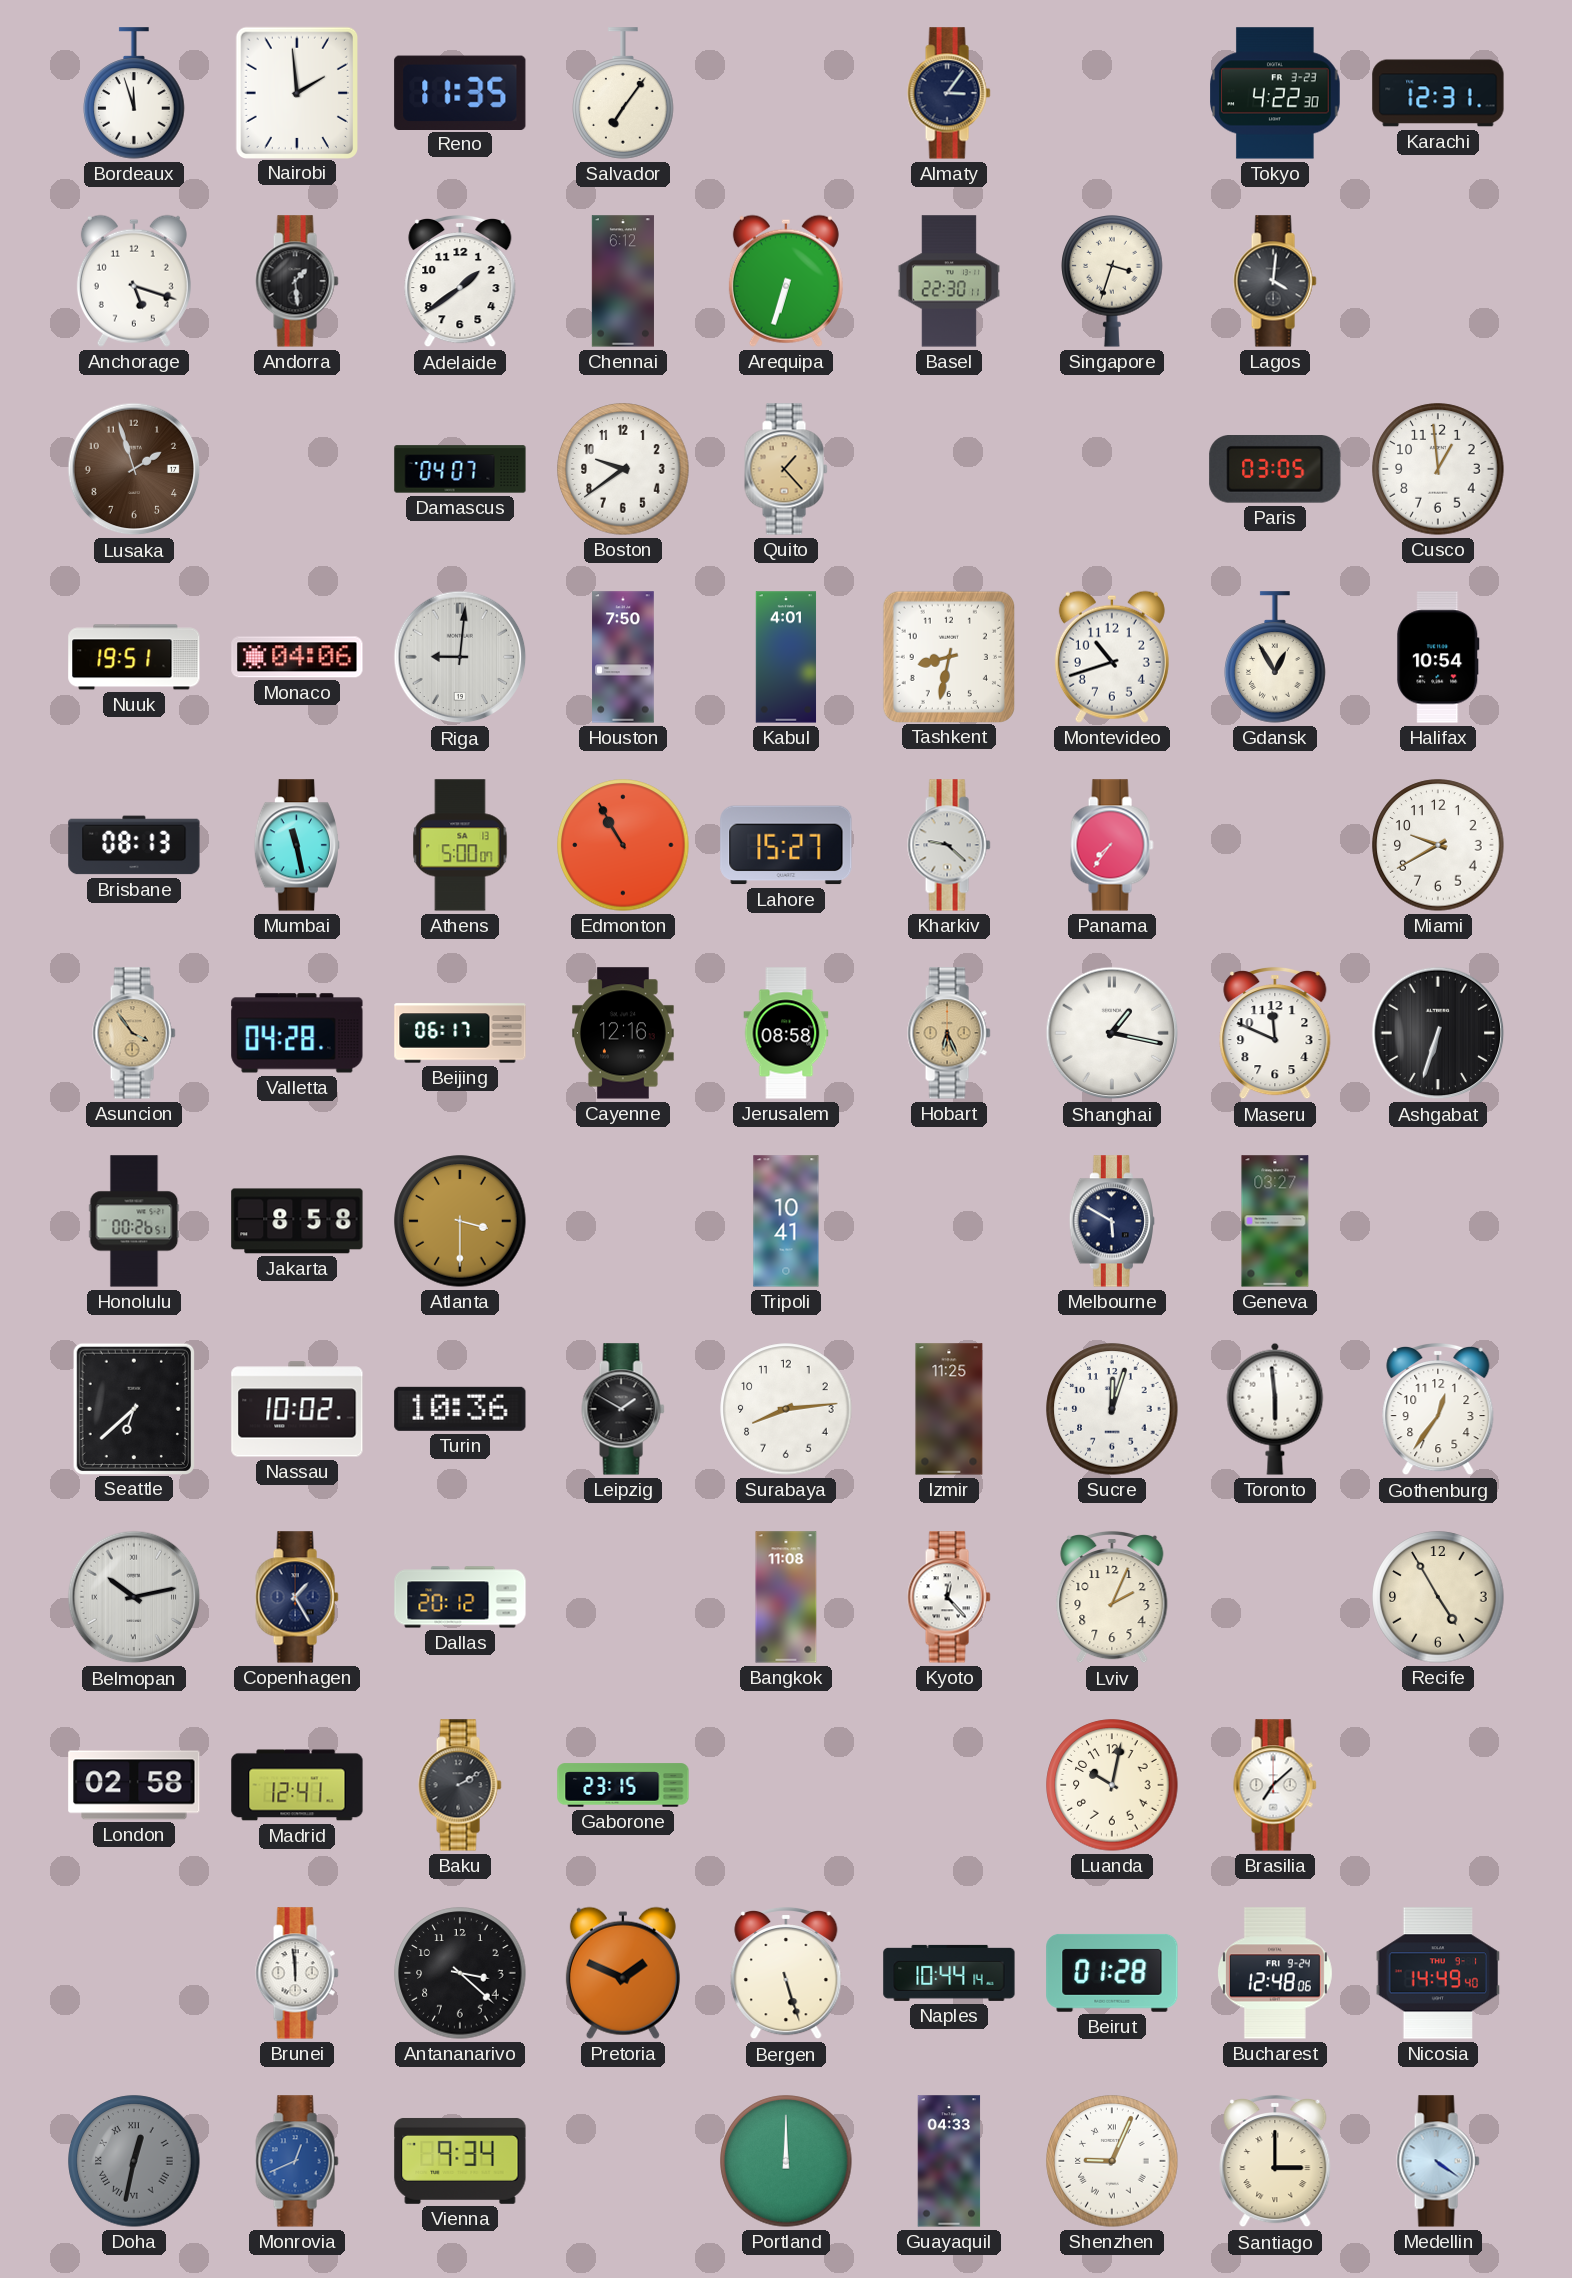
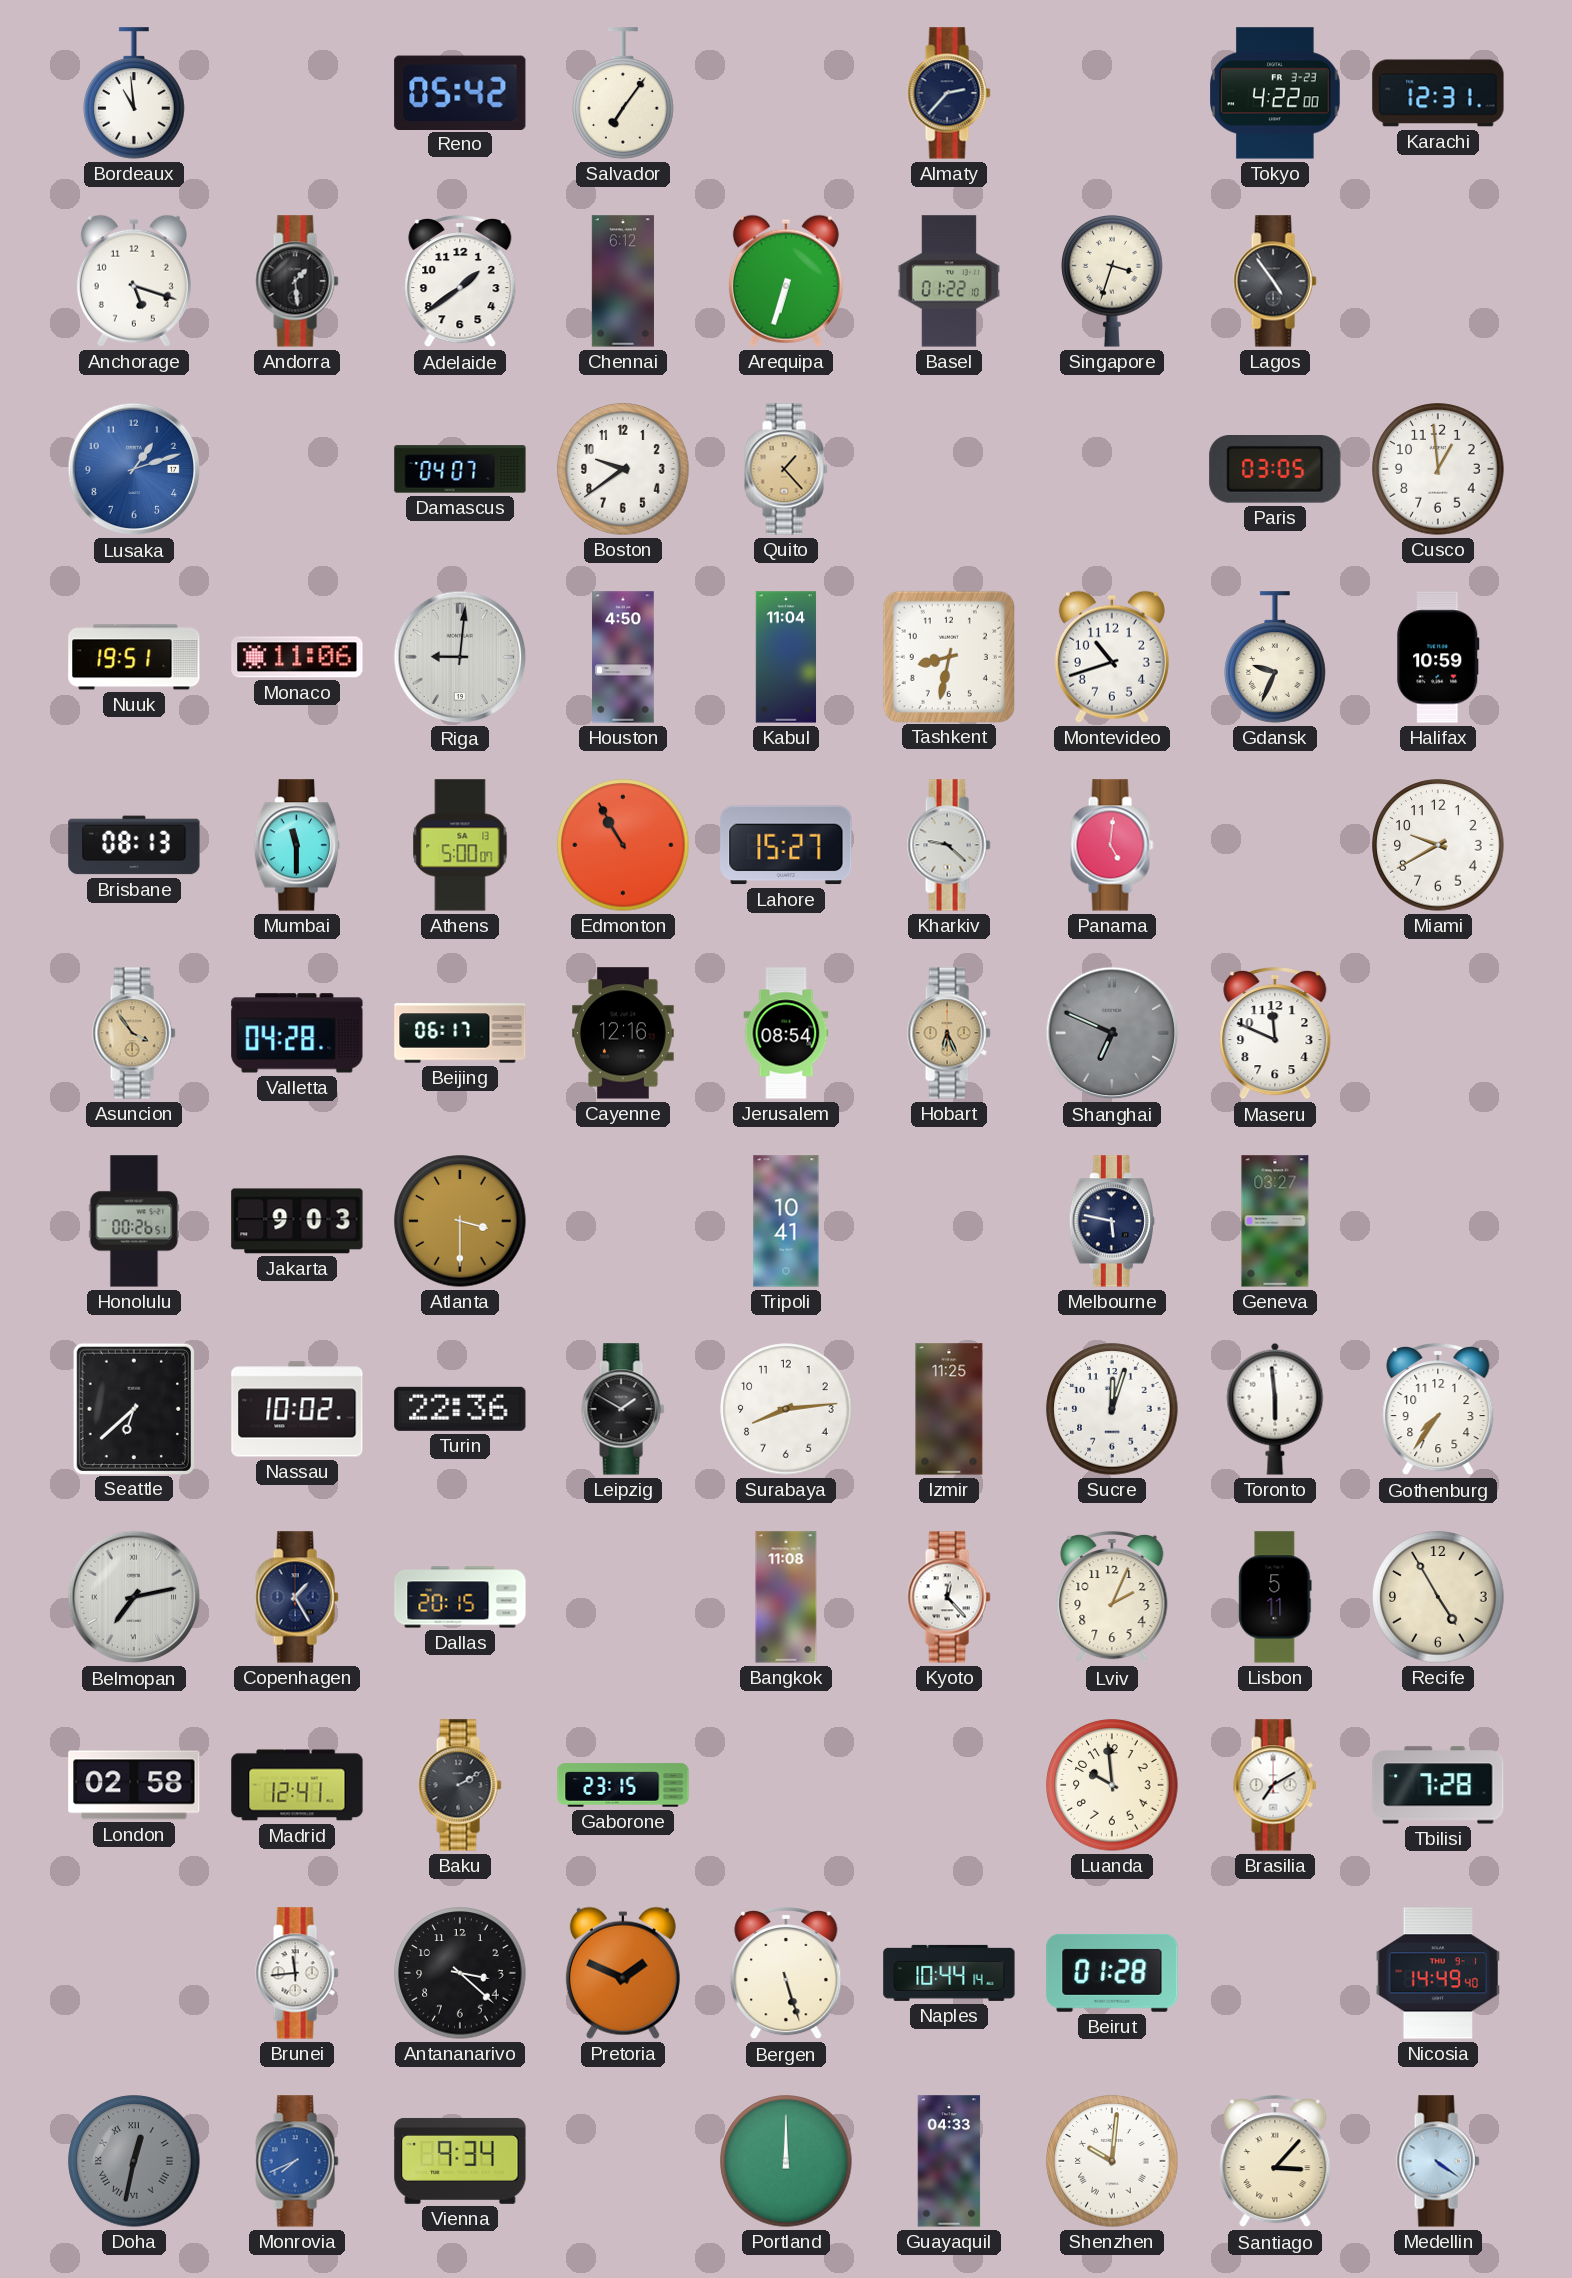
Bordeaux: 11:57 -> 10:59
Nairobi: 1:59 -> none
Reno: 11:35 -> 05:42
Almaty: 3:06 -> 2:37
Tokyo: 4:22:30 -> 4:22:00
Basel: 22:30 -> 01:22
Lagos: 4:01 -> 4:54
Lusaka: 1:57 -> 1:12
Lusaka dial: brown -> blue
Monaco: 04:06 -> 11:06
Houston: 7:50 -> 4:50
Kabul: 4:01 -> 11:04
Gdansk: 12:55 -> 9:34
Halifax: 10:54 -> 10:59
Mumbai: 11:28 -> 11:30
Panama: 7:36 -> 5:01
Jerusalem: 08:58 -> 08:54
Shanghai: 1:17 -> 6:49
Shanghai dial: white -> grey
Ashgabat: 6:33 -> none
Jakarta: 8:58 -> 9:03
Melbourne: 5:50 -> 5:47
Turin: 10:36 -> 22:36
Gothenburg: 12:36 -> 7:36
Belmopan: 10:13 -> 7:13
Dallas: 20:12 -> 20:15
Lisbon: none -> 5:11
Luanda: 10:02 -> 9:59
Brasilia: 7:08 -> 7:10
Tbilisi: none -> 7:28
Brunei: 11:59 -> 11:44
Bucharest: 12:48 -> none
Monrovia: 12:41 -> 7:41
Shenzhen: 9:04 -> 10:01
Santiago: 3:00 -> 3:07
